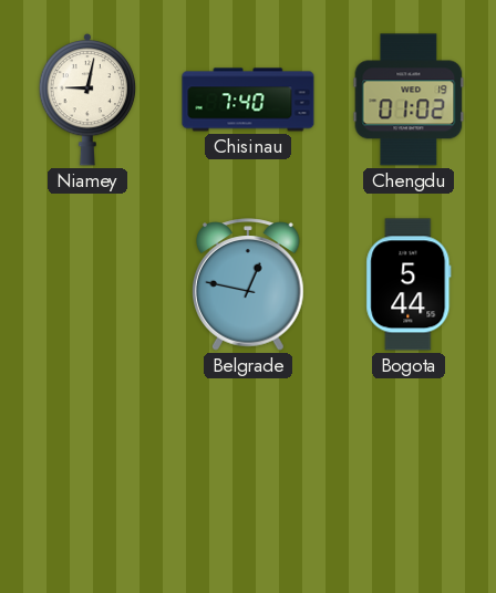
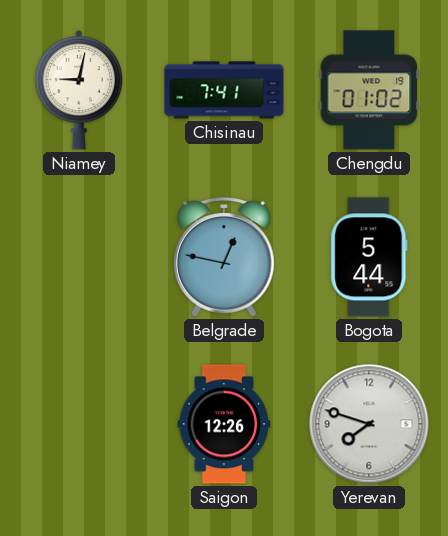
Chisinau: 7:40 -> 7:41
Saigon: none -> 12:26
Yerevan: none -> 7:48
